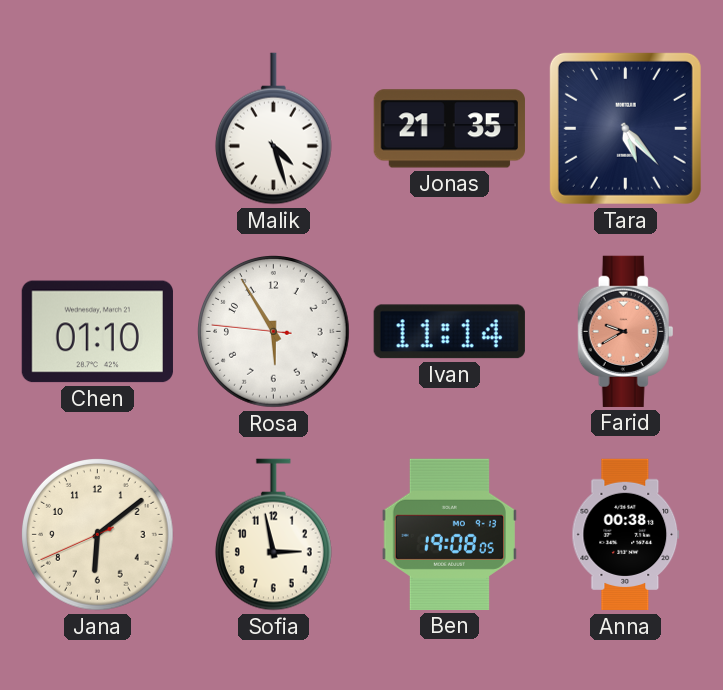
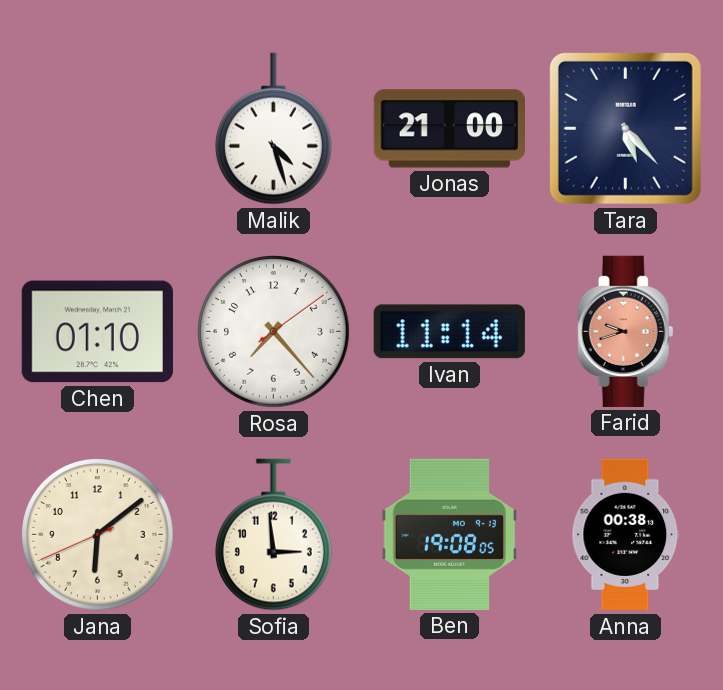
Jonas: 21:35 -> 21:00
Rosa: 5:54 -> 7:23
Farid: 9:40 -> 9:42
Sofia: 2:58 -> 2:59
